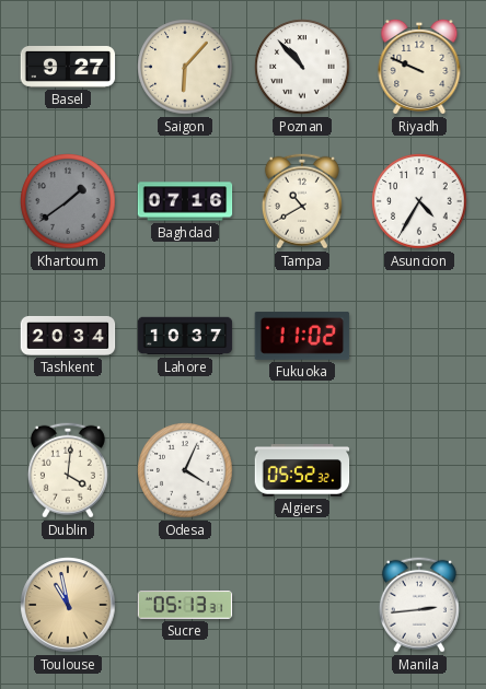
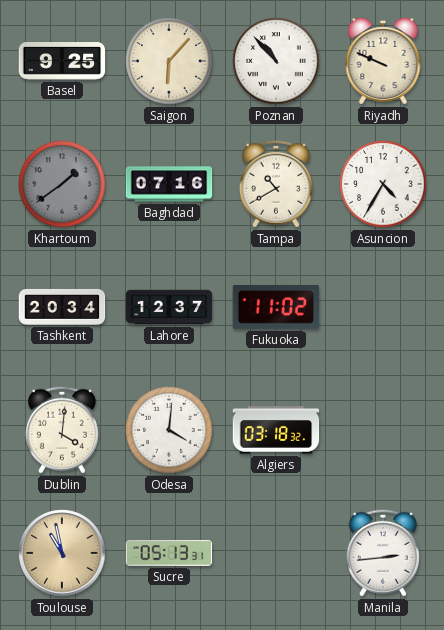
Basel: 9:27 -> 9:25
Lahore: 10:37 -> 12:37
Odesa: 4:04 -> 4:01
Algiers: 05:52 -> 03:18
